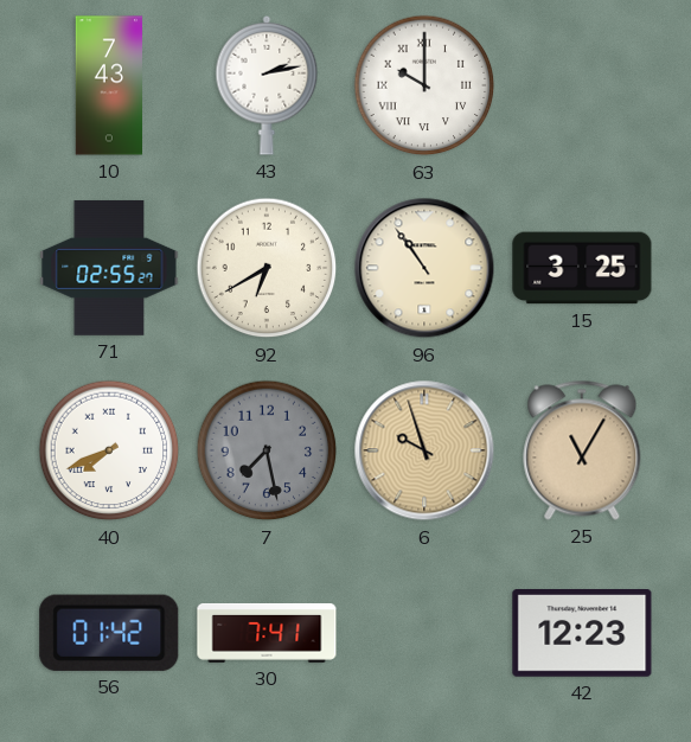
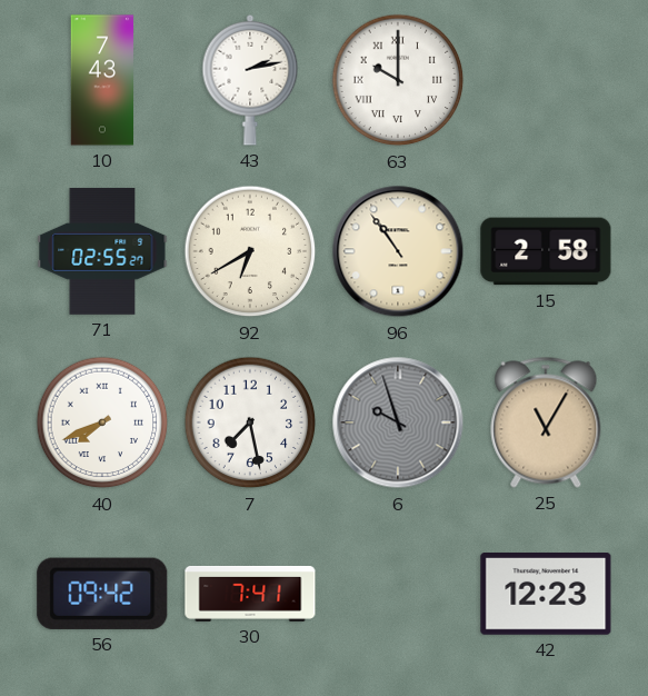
15: 3:25 -> 2:58
7 dial: grey -> white
6 dial: champagne -> grey
56: 01:42 -> 09:42
